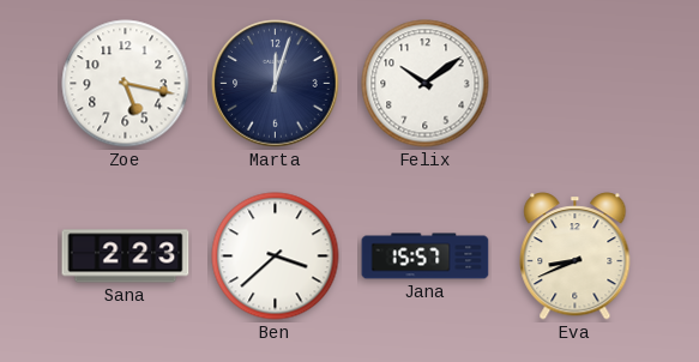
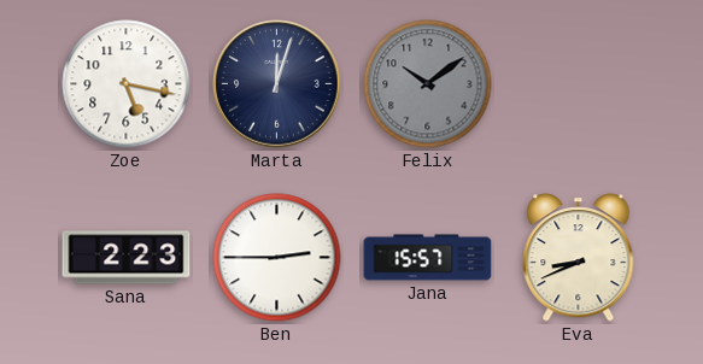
Felix dial: white -> grey
Ben: 3:38 -> 2:45
